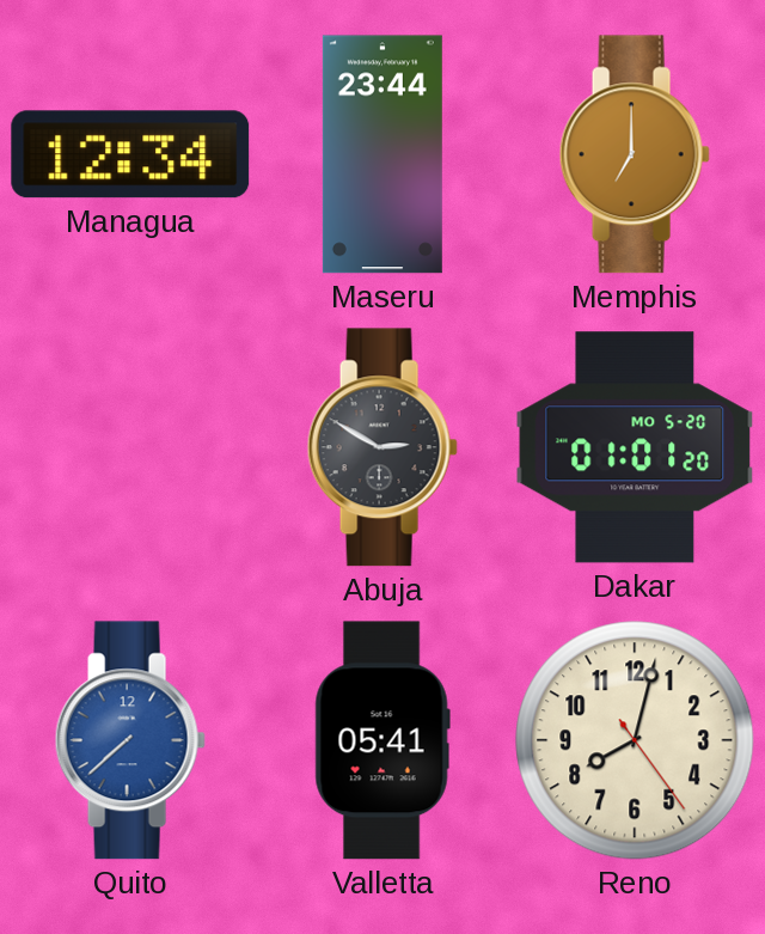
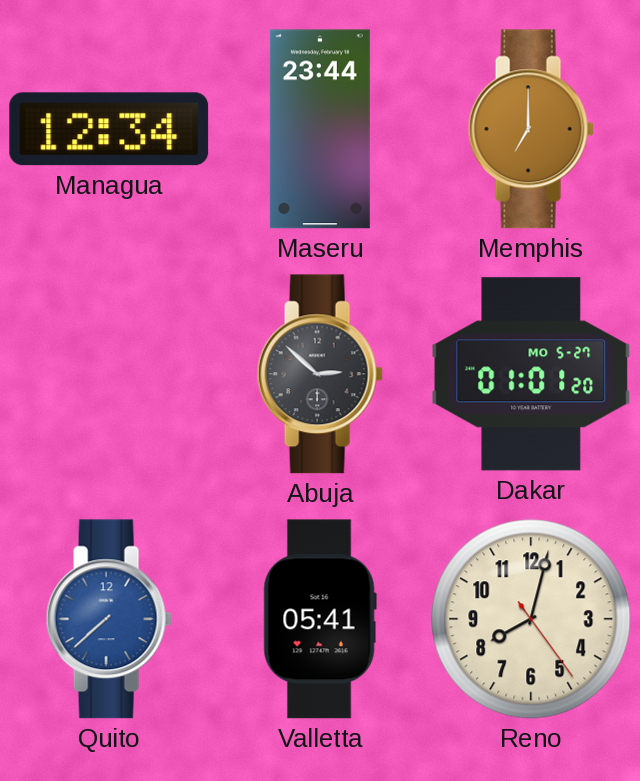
Abuja: 2:50 -> 2:52
Dakar date: MO 5-20 -> MO 5-27
